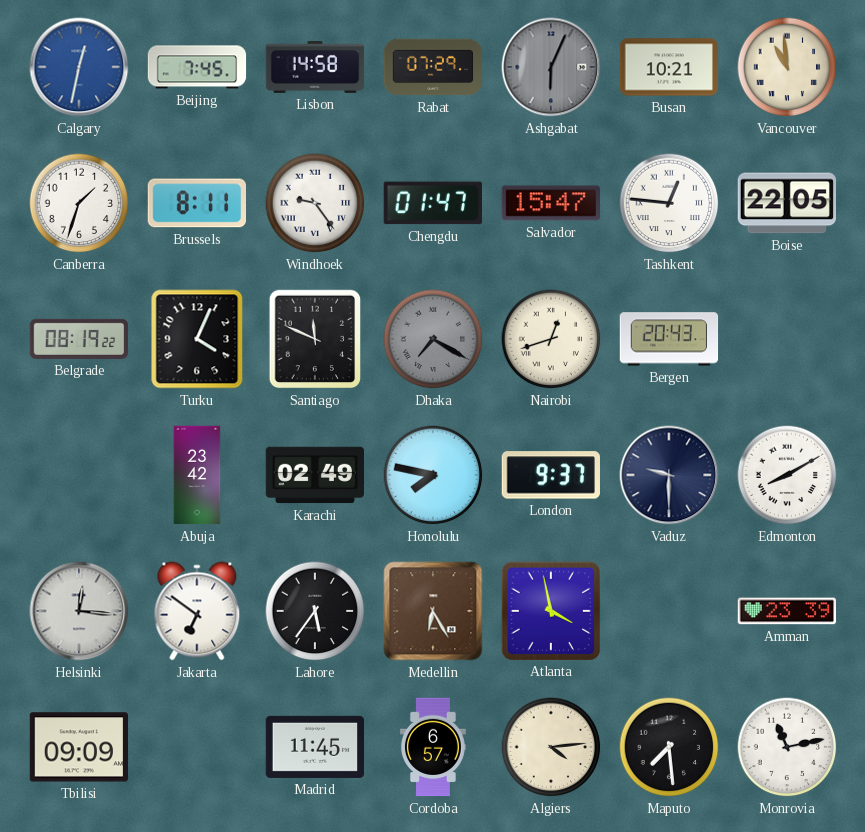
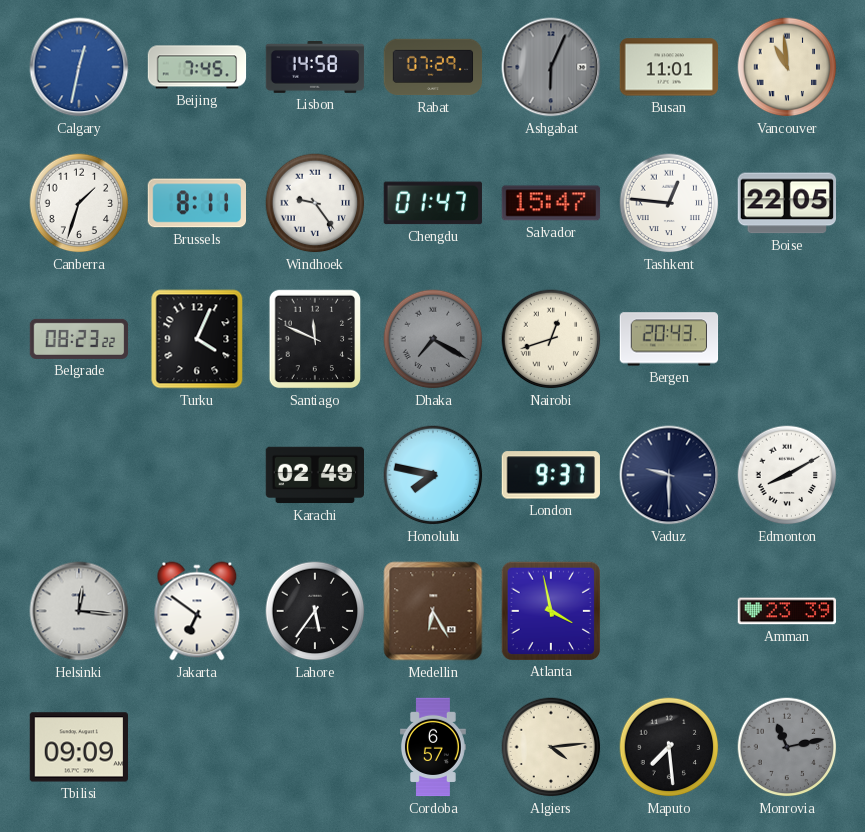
Busan: 10:21 -> 11:01
Belgrade: 08:19 -> 08:23
Abuja: 23:42 -> none
Madrid: 11:45 -> none
Monrovia dial: white -> grey
